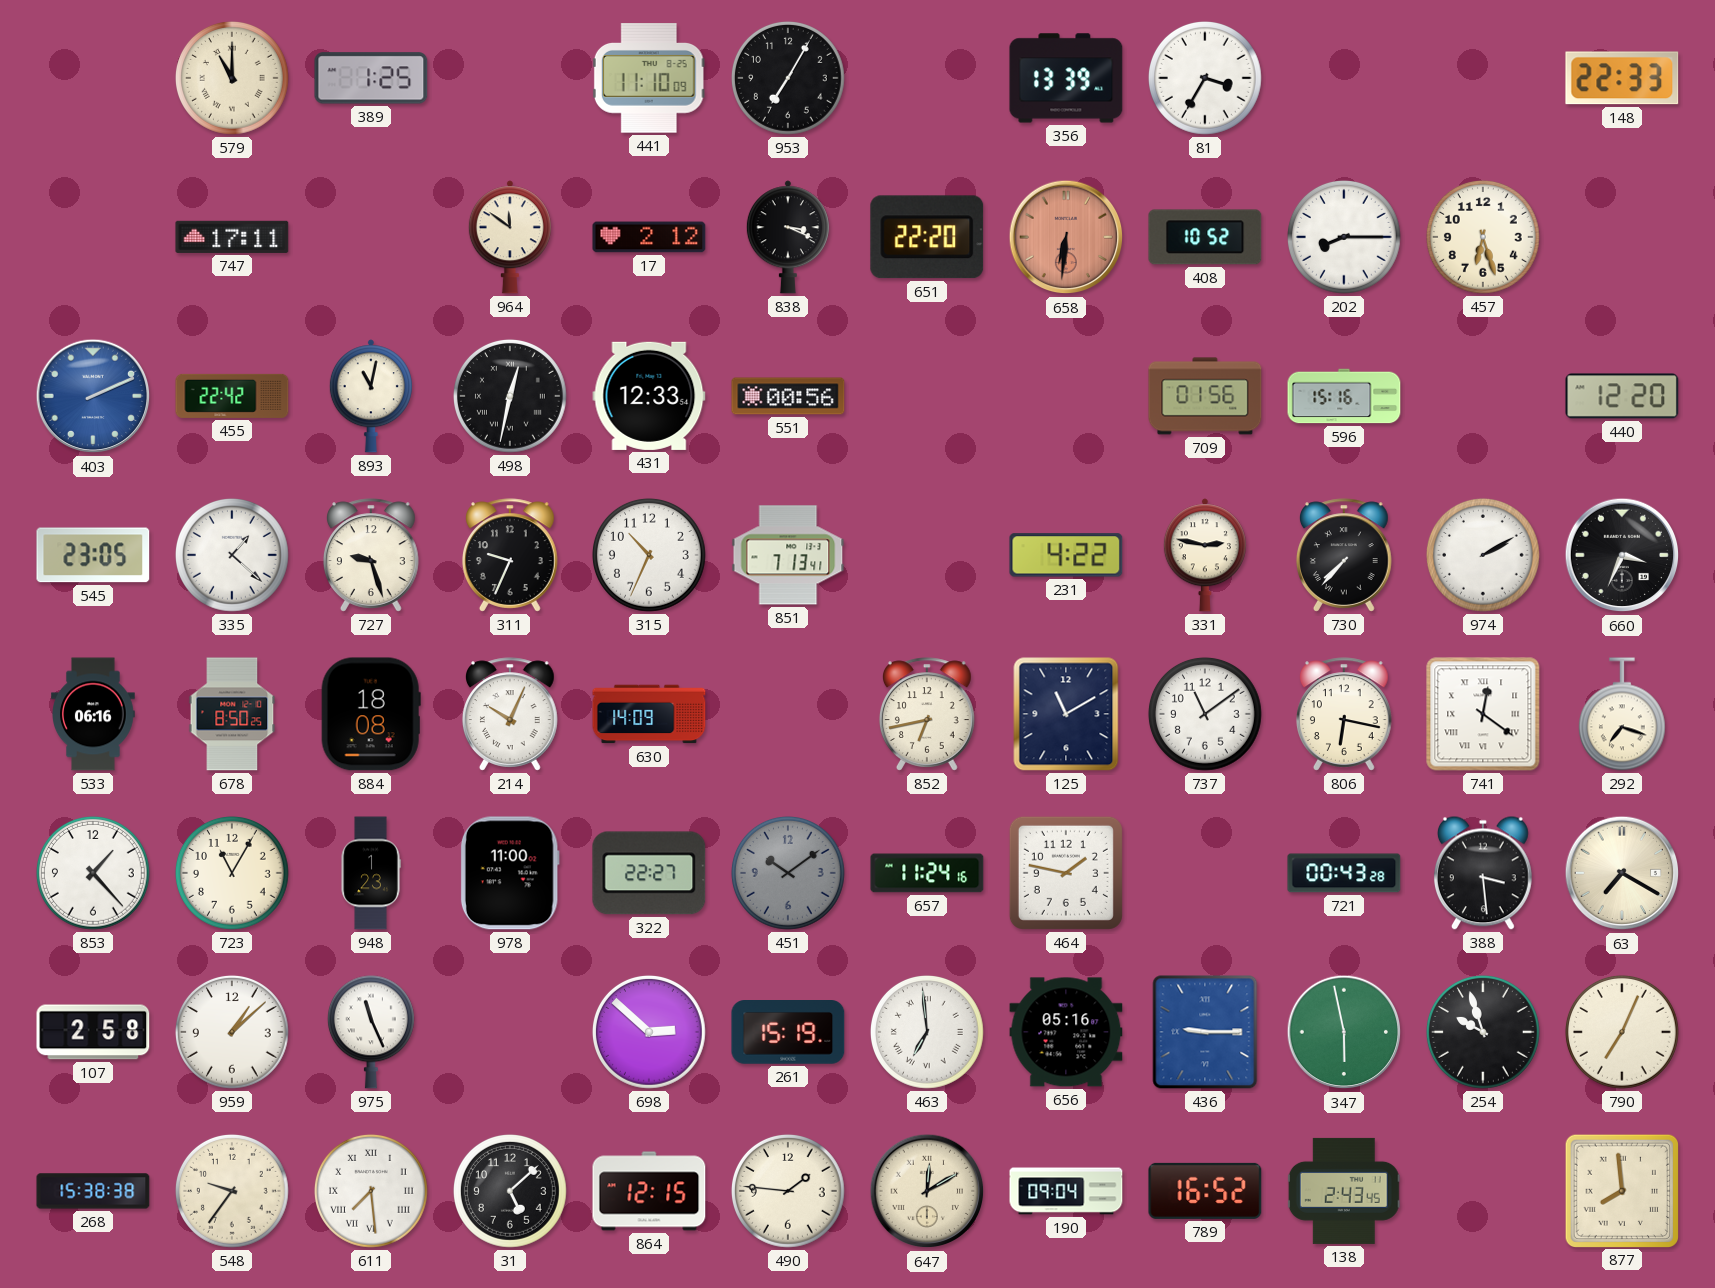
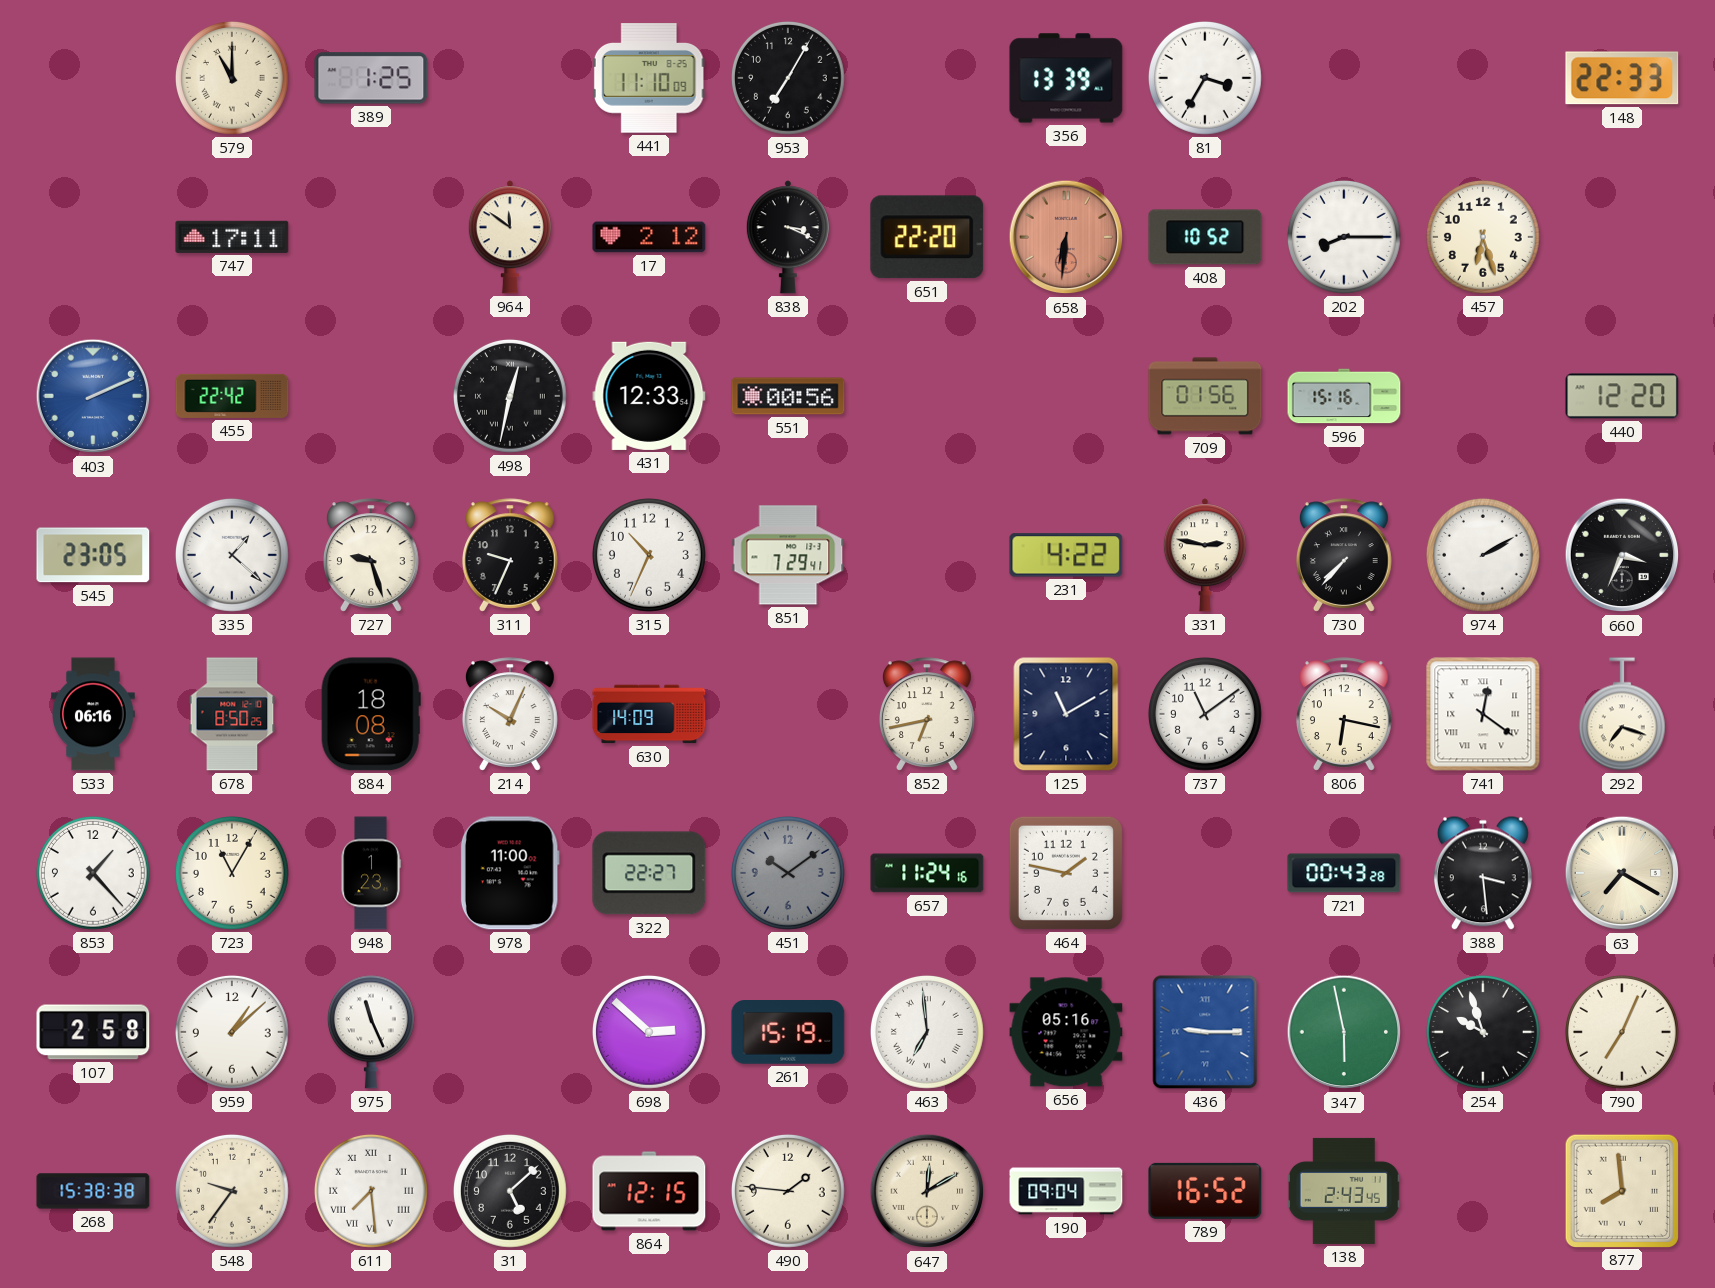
893: 11:02 -> none
851: 7:13 -> 7:29
